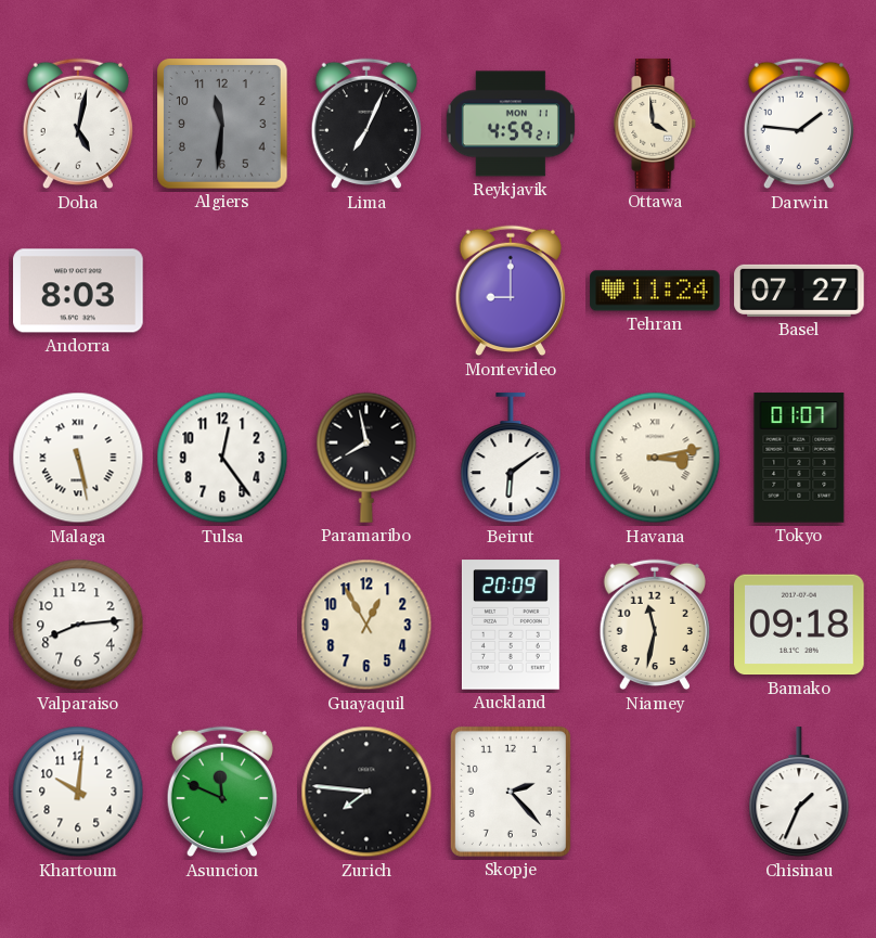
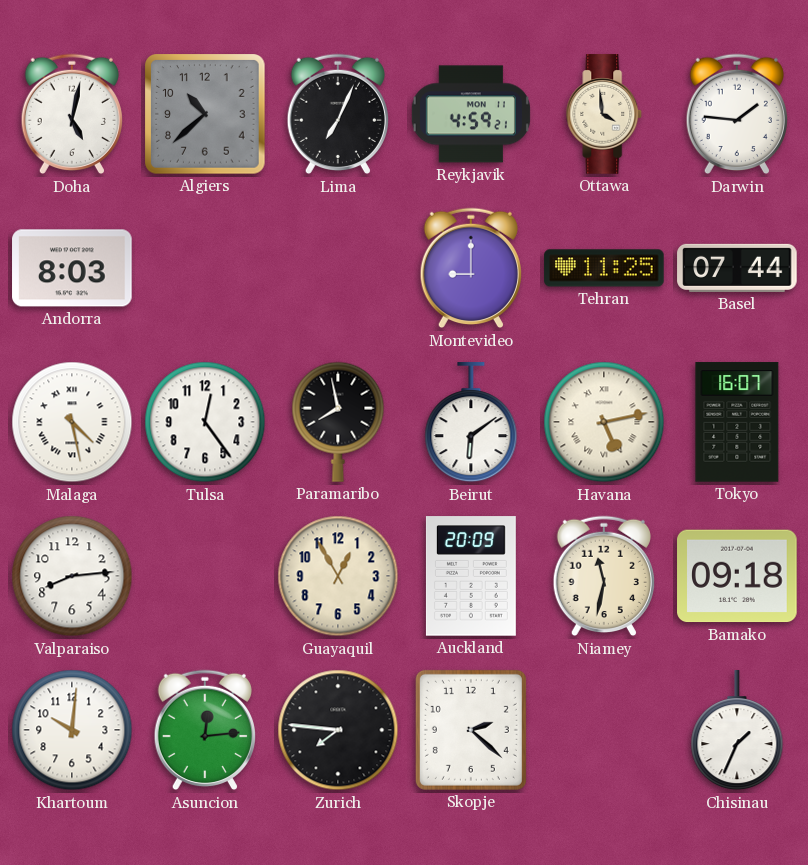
Algiers: 11:31 -> 10:38
Tehran: 11:24 -> 11:25
Basel: 07:27 -> 07:44
Malaga: 5:28 -> 4:28
Havana: 3:13 -> 5:13
Tokyo: 01:07 -> 16:07
Asuncion: 11:49 -> 12:14
Skopje: 2:23 -> 2:22
